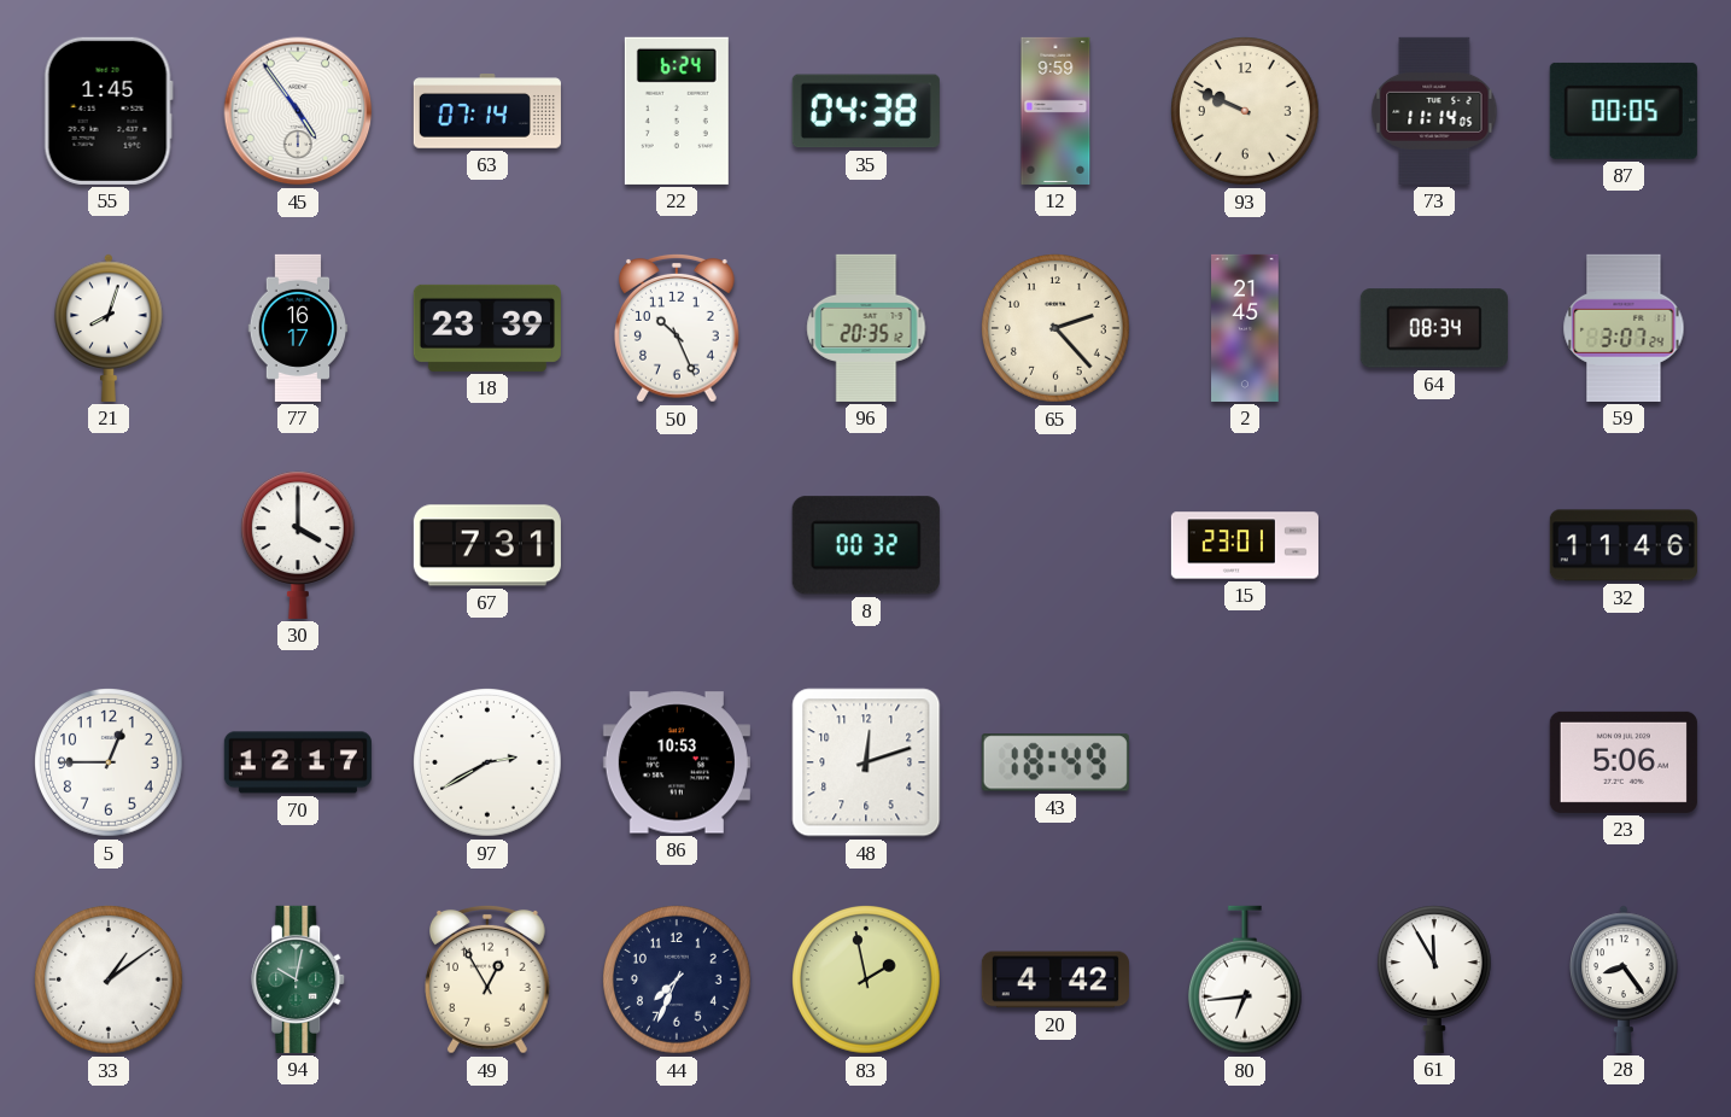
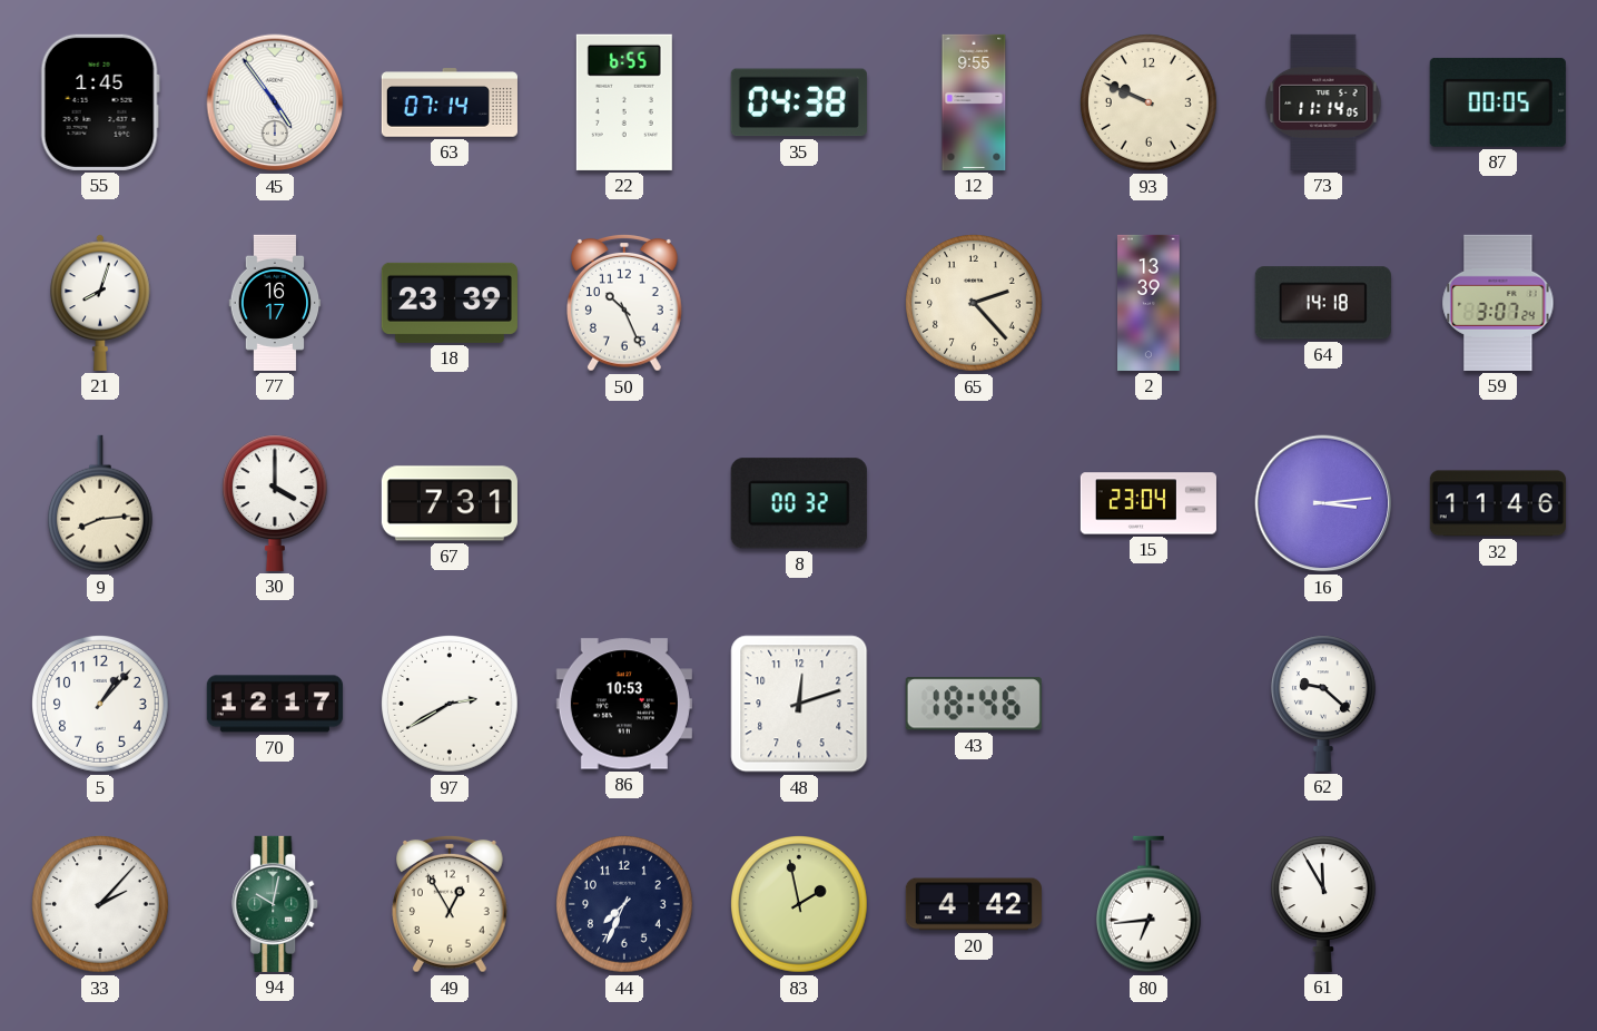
22: 6:24 -> 6:55
12: 9:59 -> 9:55
96: 20:35 -> none
2: 21:45 -> 13:39
64: 08:34 -> 14:18
9: none -> 8:14
15: 23:01 -> 23:04
16: none -> 3:14
5: 12:45 -> 1:07
43: 18:49 -> 18:46
62: none -> 9:22
23: 5:06 -> none
33: 1:09 -> 2:07
28: 8:24 -> none
